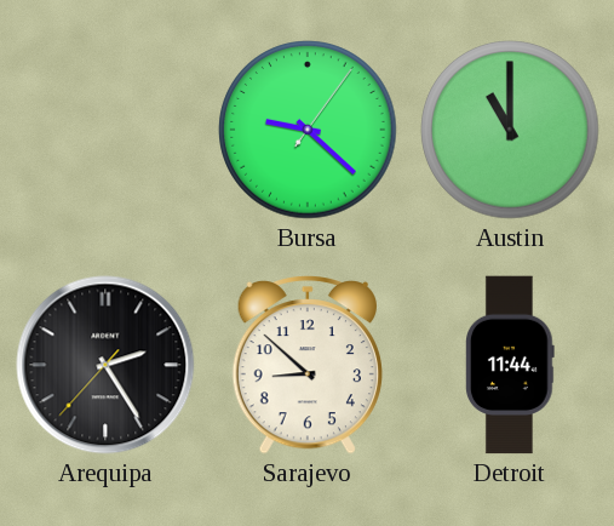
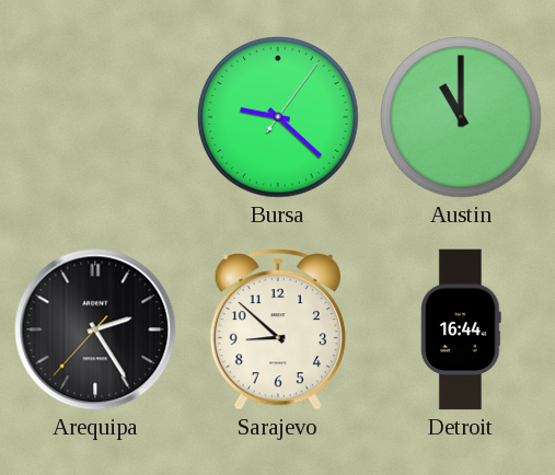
Detroit: 11:44 -> 16:44
